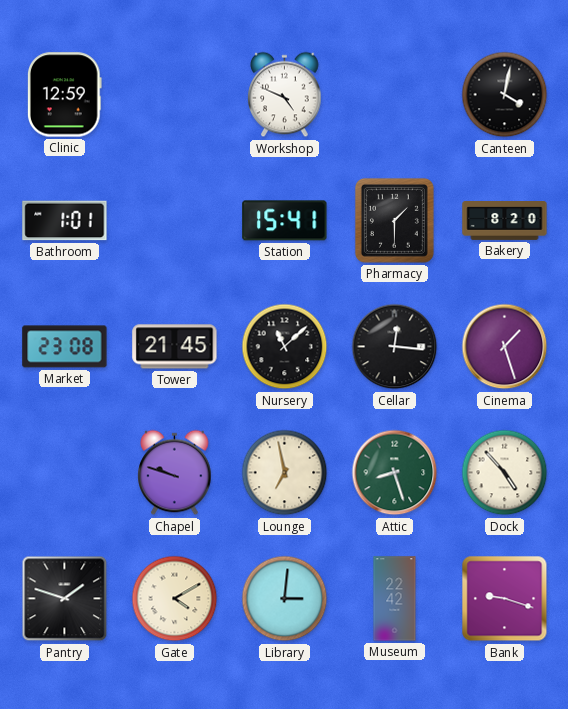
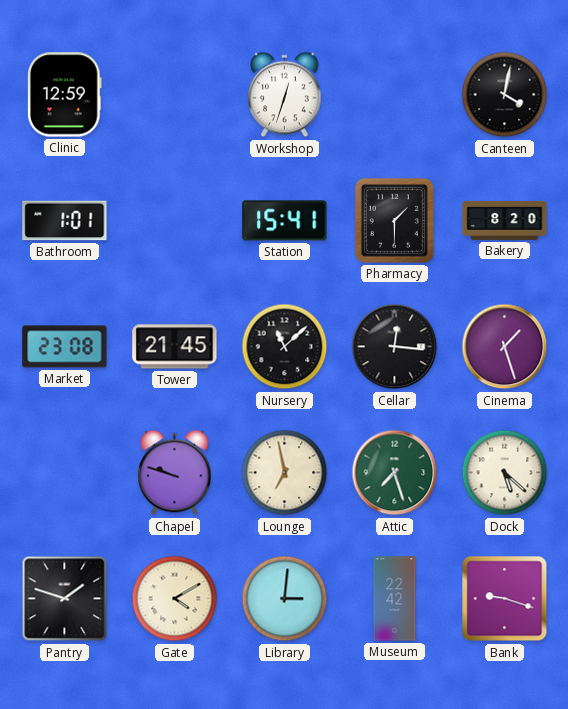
Workshop: 4:49 -> 12:33
Attic: 8:27 -> 7:27
Dock: 4:53 -> 5:22
